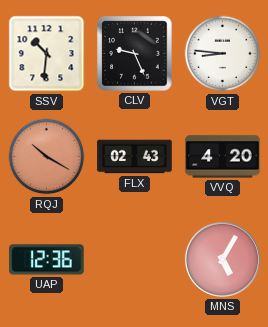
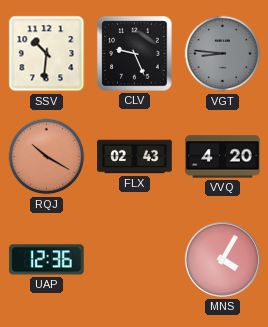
VGT dial: white -> grey
MNS: 5:05 -> 4:05
